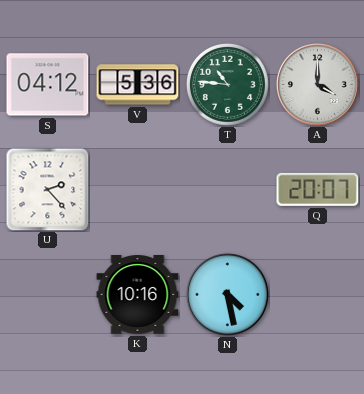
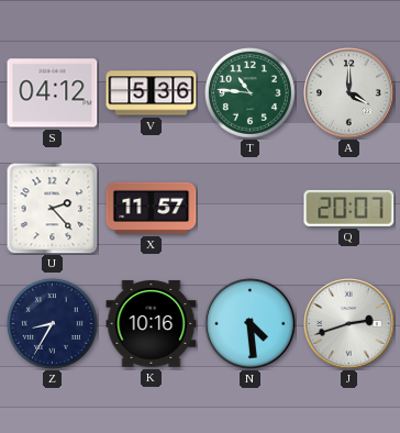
X: none -> 11:57
Z: none -> 8:35
N: 4:28 -> 4:29
J: none -> 2:42
